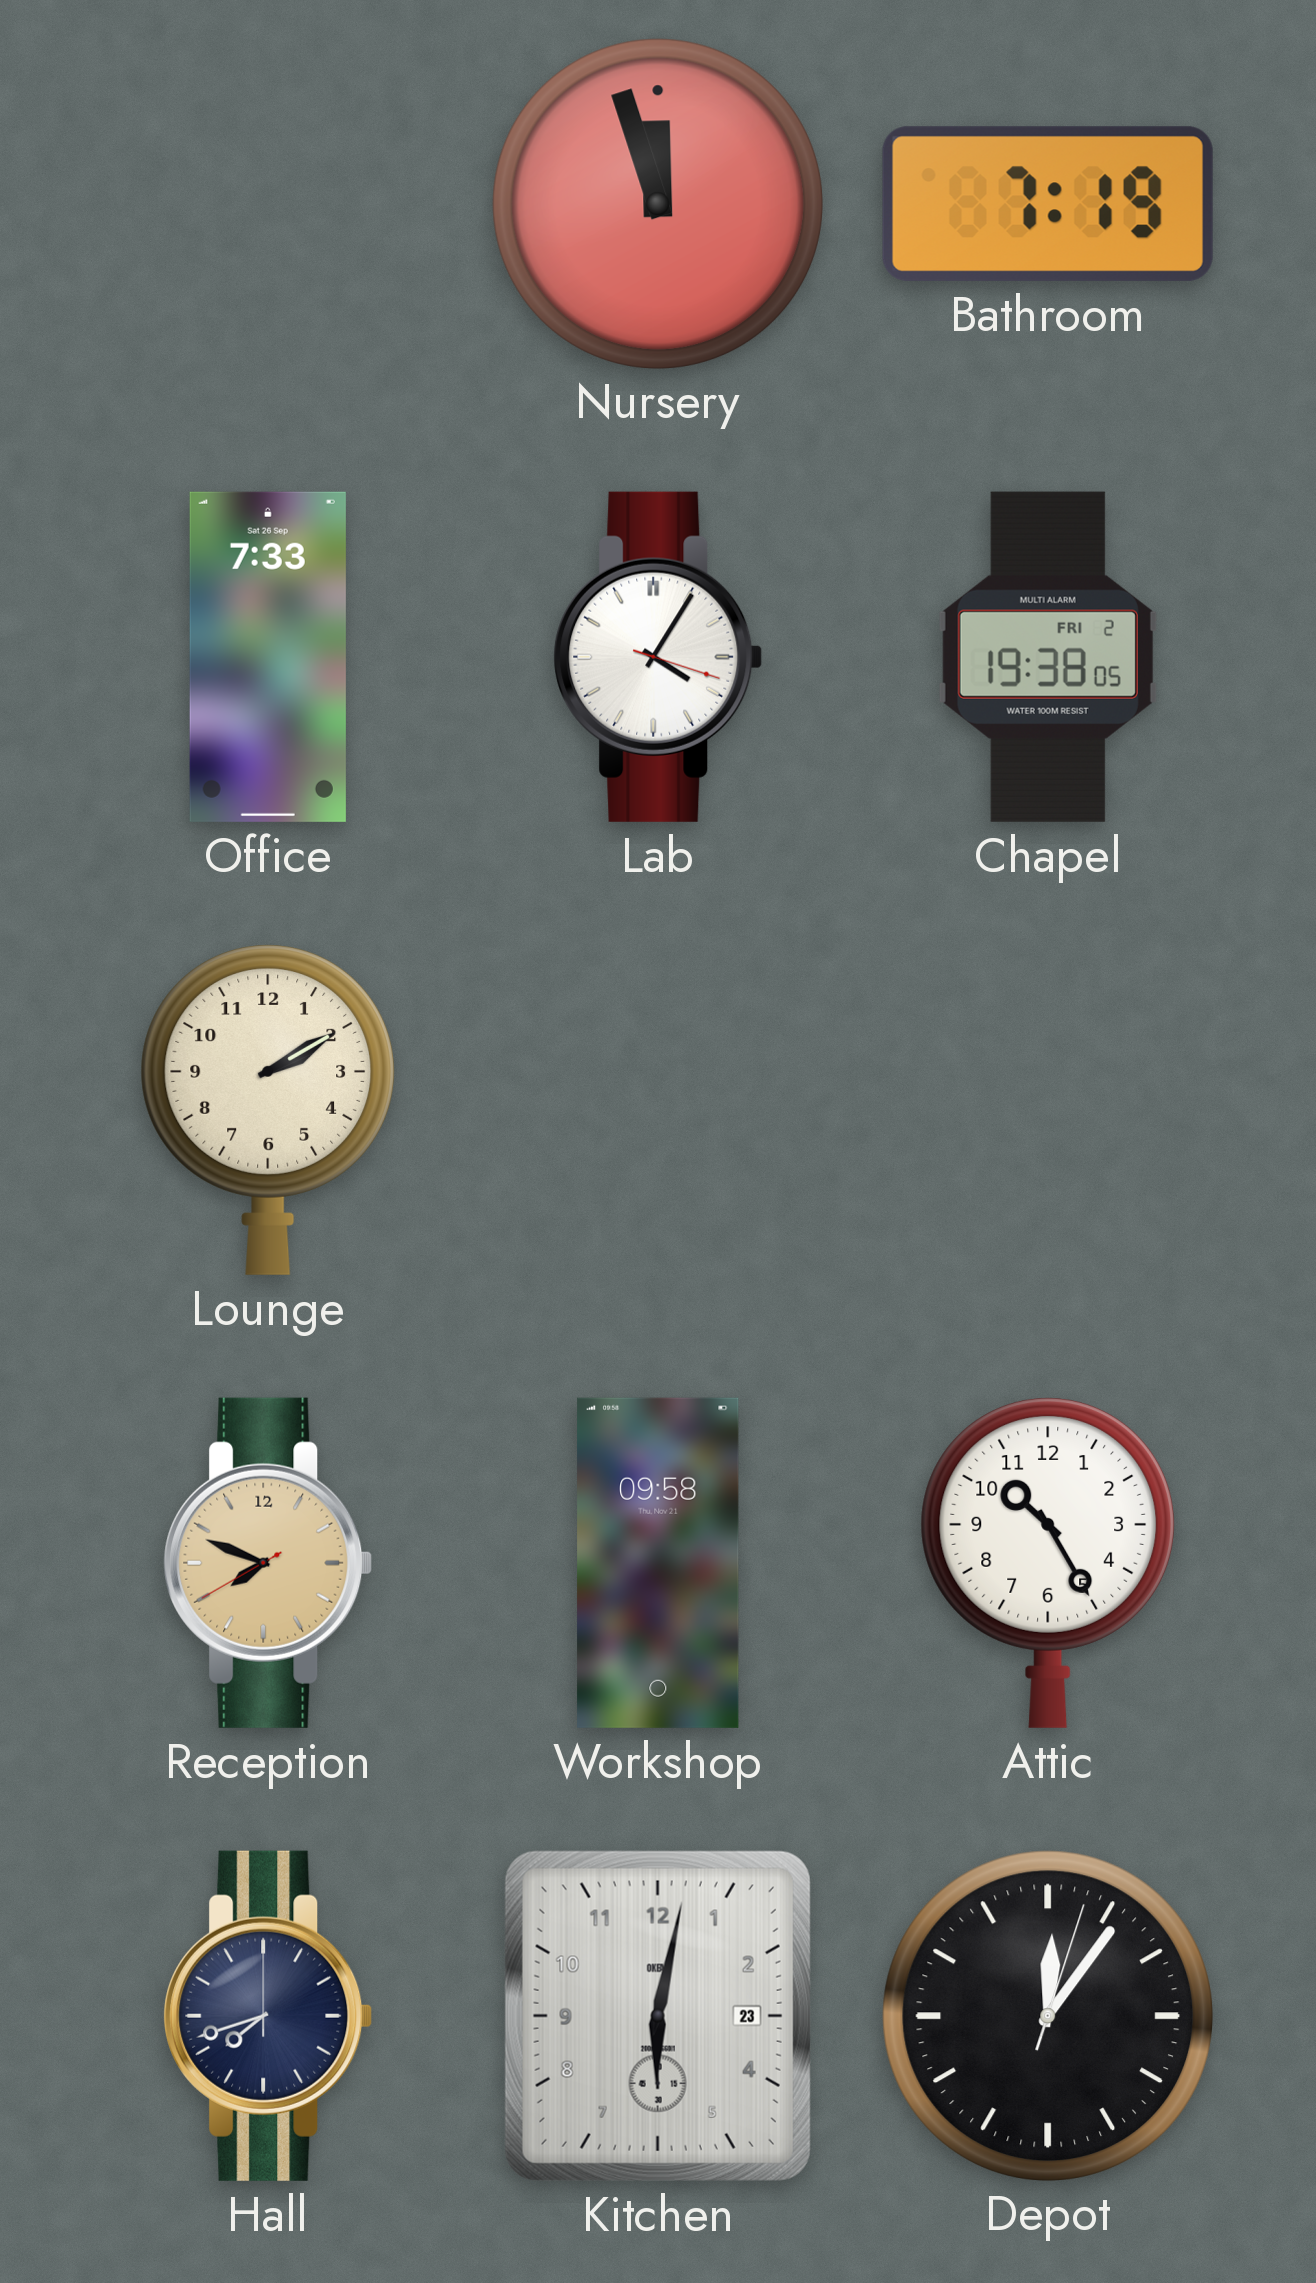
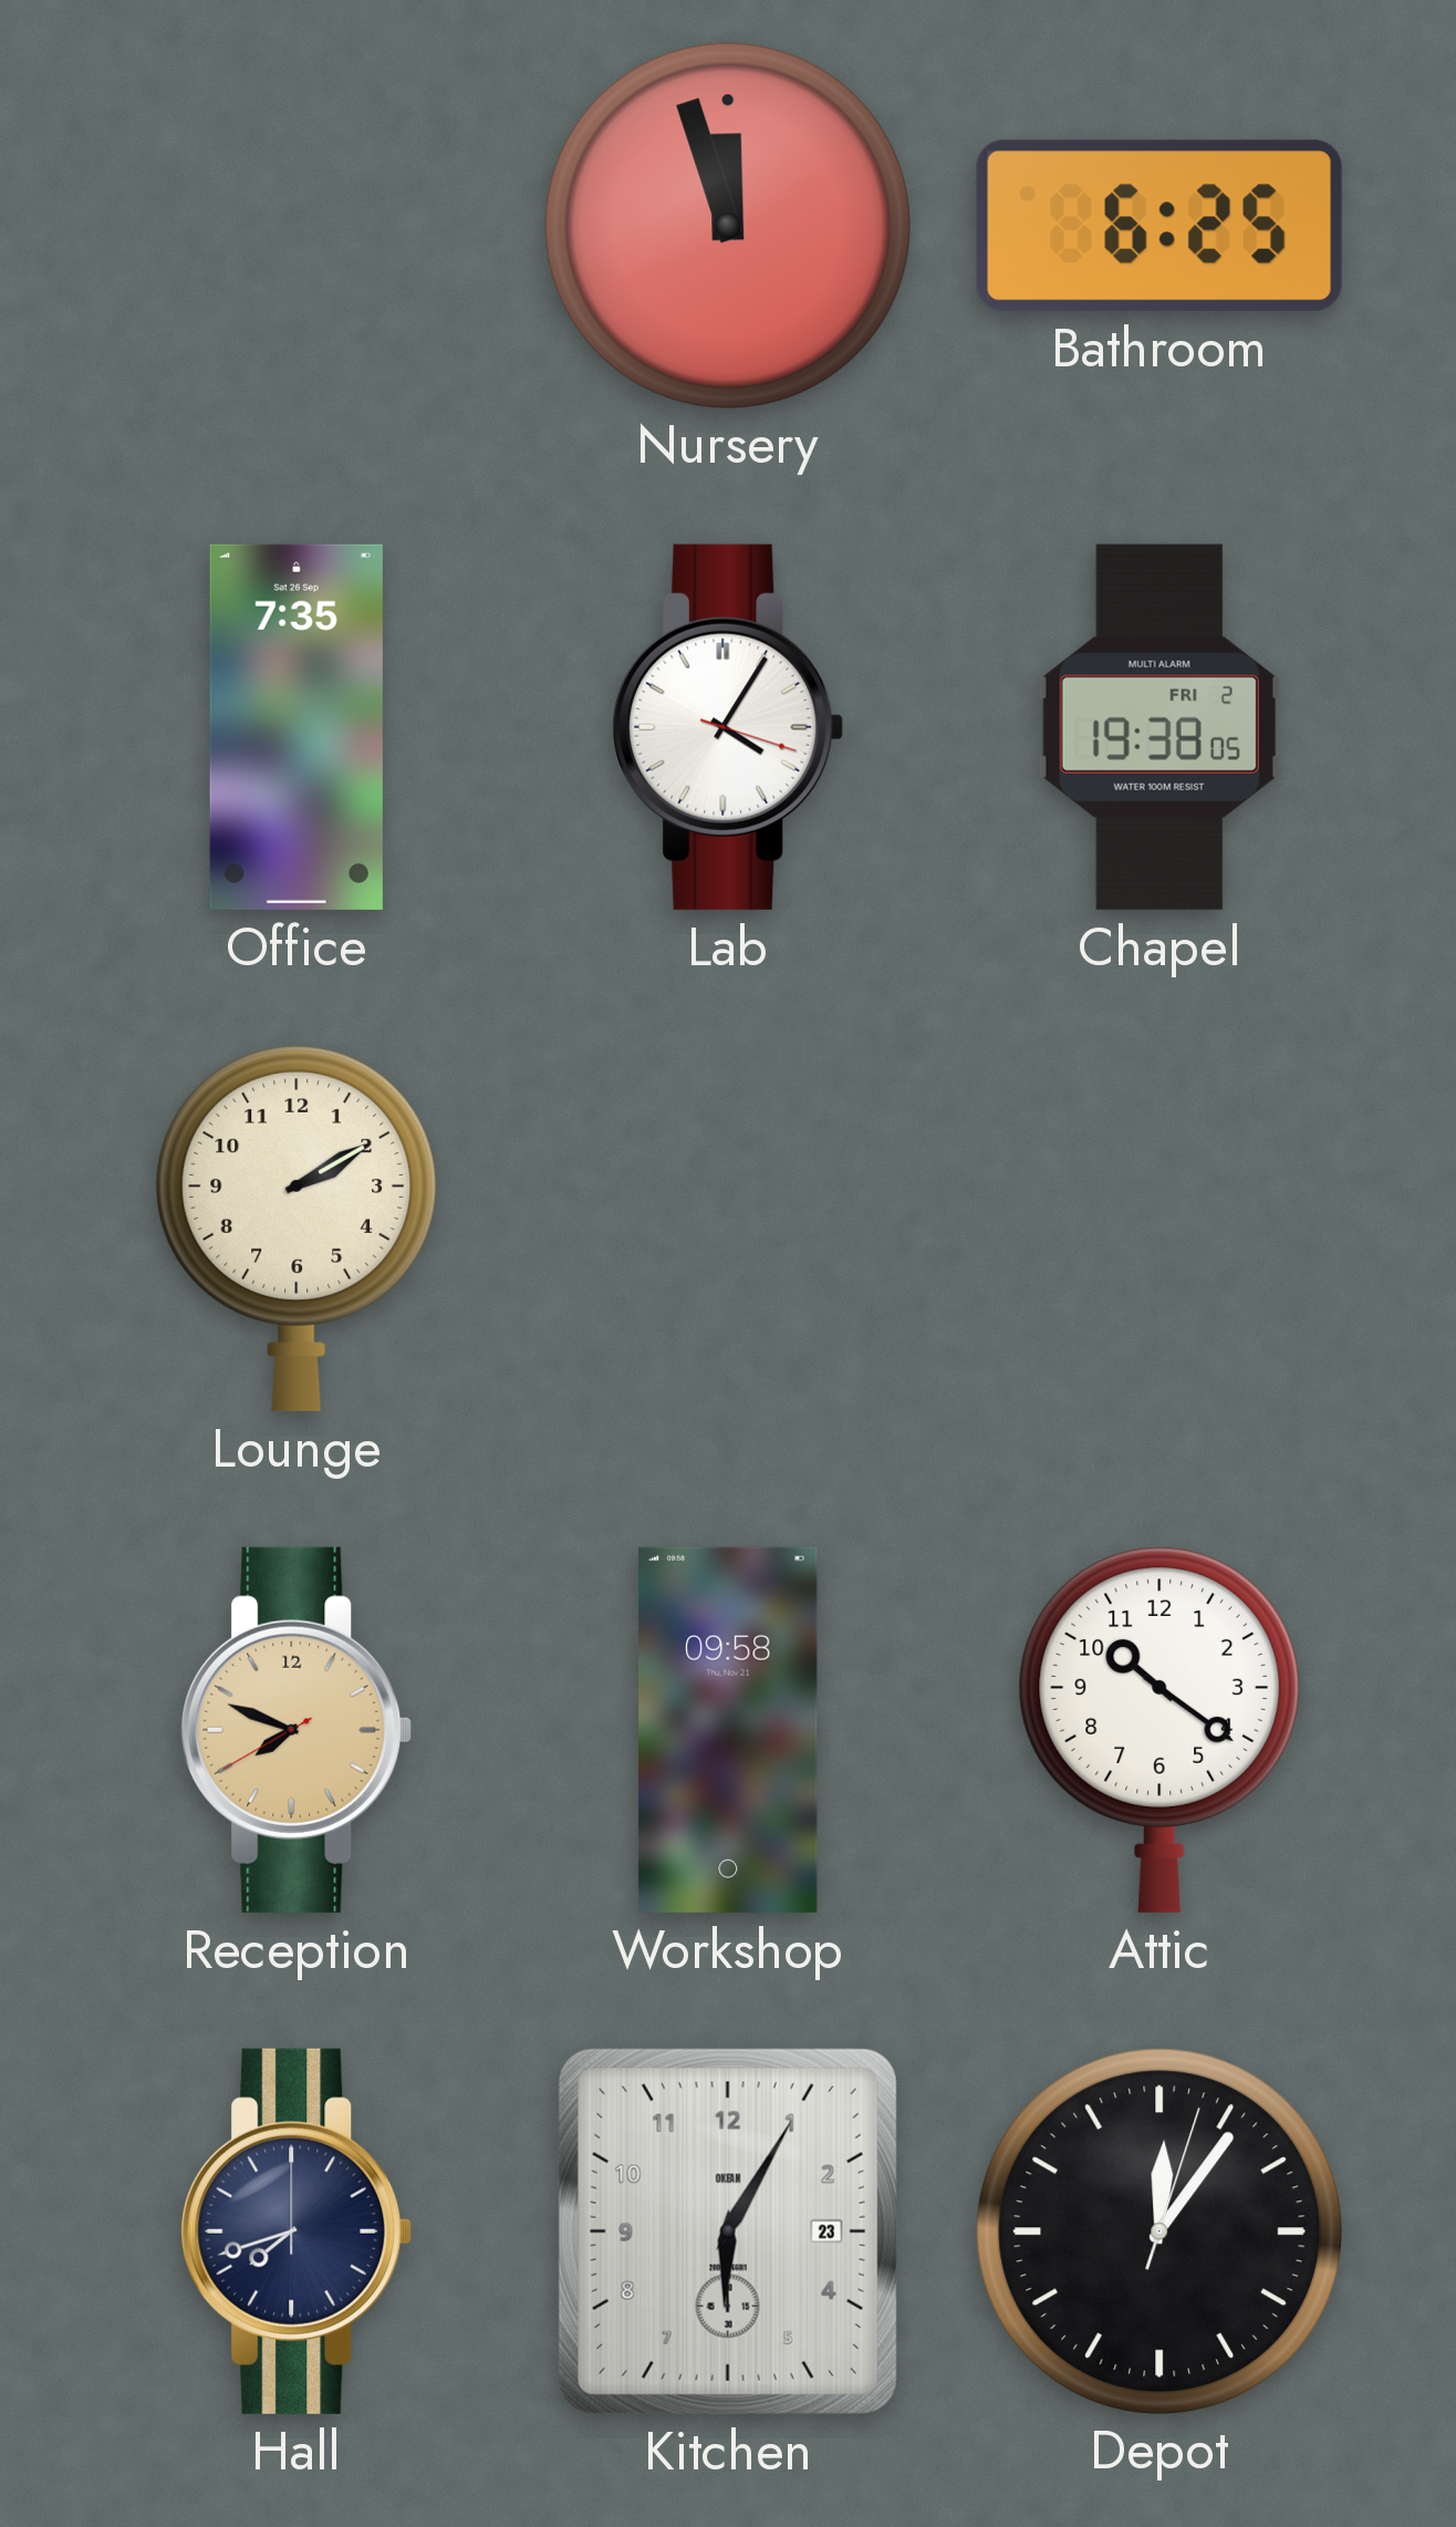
Bathroom: 7:19 -> 6:25
Office: 7:33 -> 7:35
Attic: 10:25 -> 10:21
Kitchen: 6:02 -> 6:05
